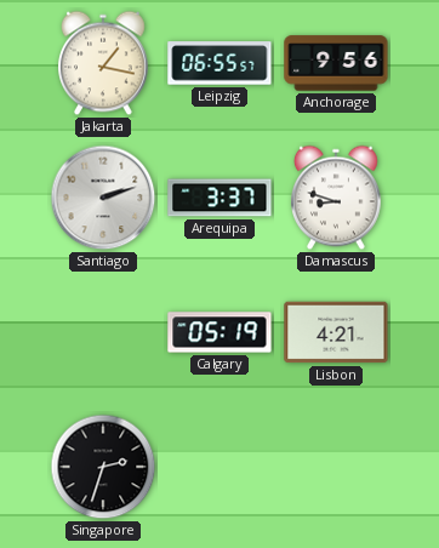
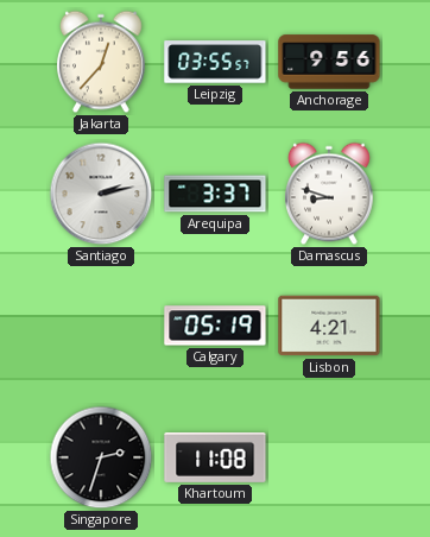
Jakarta: 1:17 -> 12:37
Leipzig: 06:55 -> 03:55
Santiago: 2:12 -> 2:13
Khartoum: none -> 11:08
